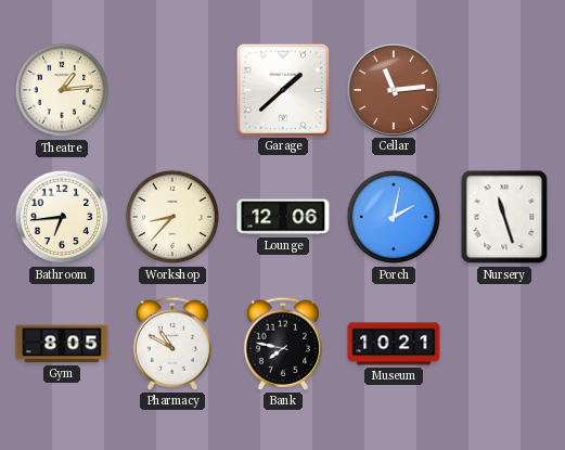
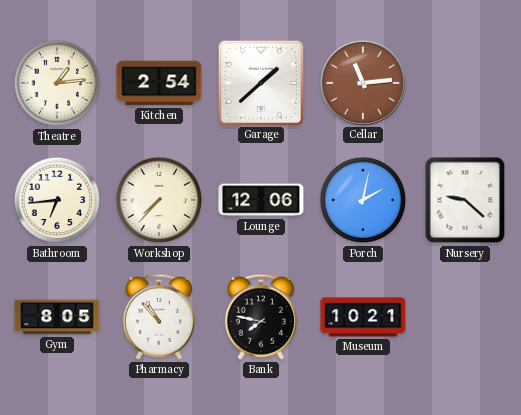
Kitchen: none -> 2:54
Workshop: 8:37 -> 7:37
Nursery: 11:27 -> 9:22
Pharmacy: 10:50 -> 10:53
